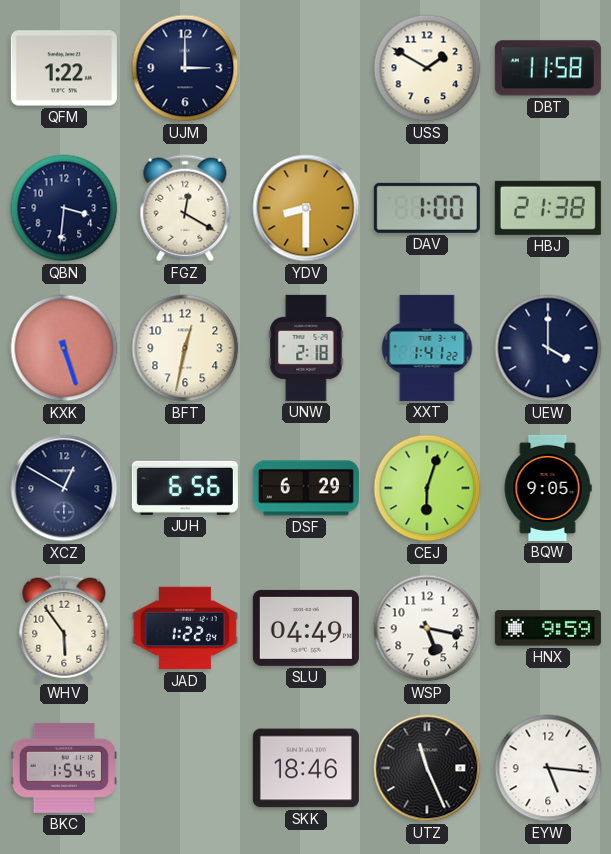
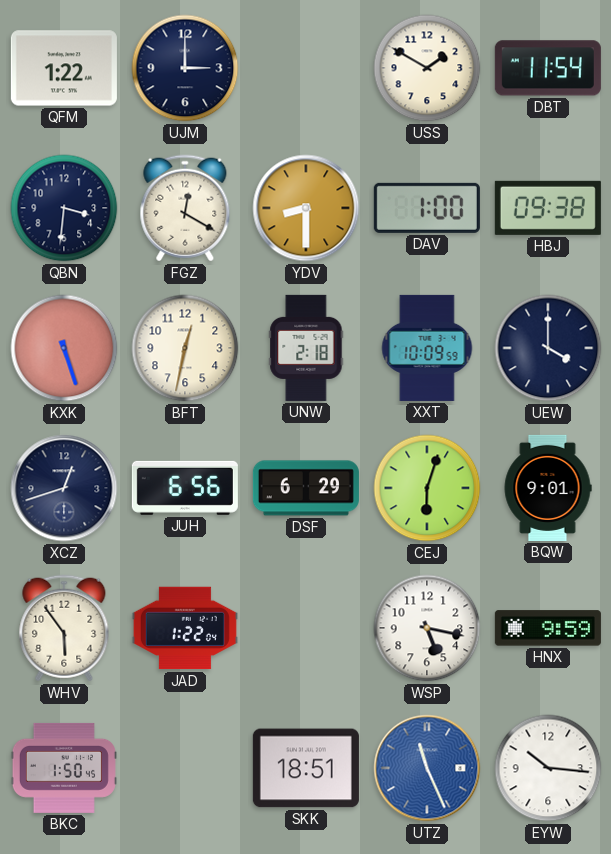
DBT: 11:58 -> 11:54
HBJ: 21:38 -> 09:38
XXT: 1:41 -> 10:09
XCZ: 12:50 -> 12:42
BQW: 9:05 -> 9:01
SLU: 04:49 -> none
BKC: 1:54 -> 1:50
SKK: 18:46 -> 18:51
UTZ dial: black -> blue
EYW: 5:16 -> 10:16
